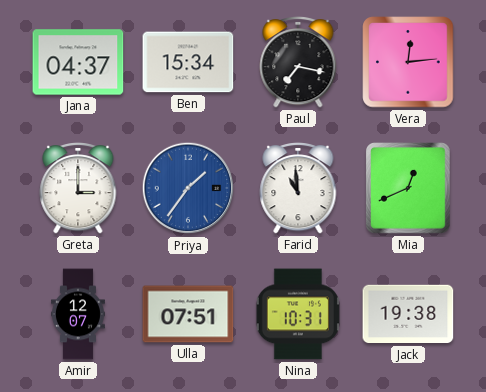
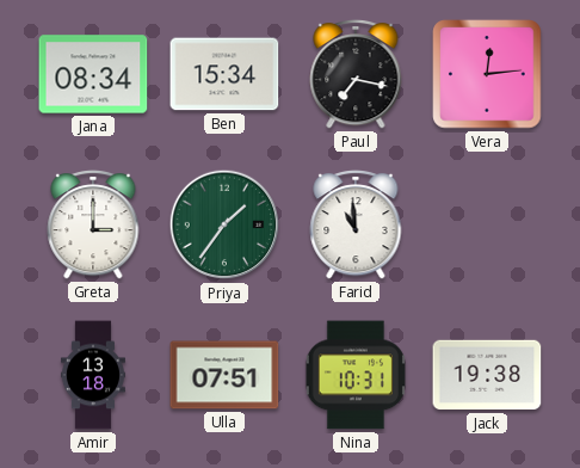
Jana: 04:37 -> 08:34
Priya dial: blue -> green
Mia: 12:41 -> none
Amir: 12:07 -> 13:18
